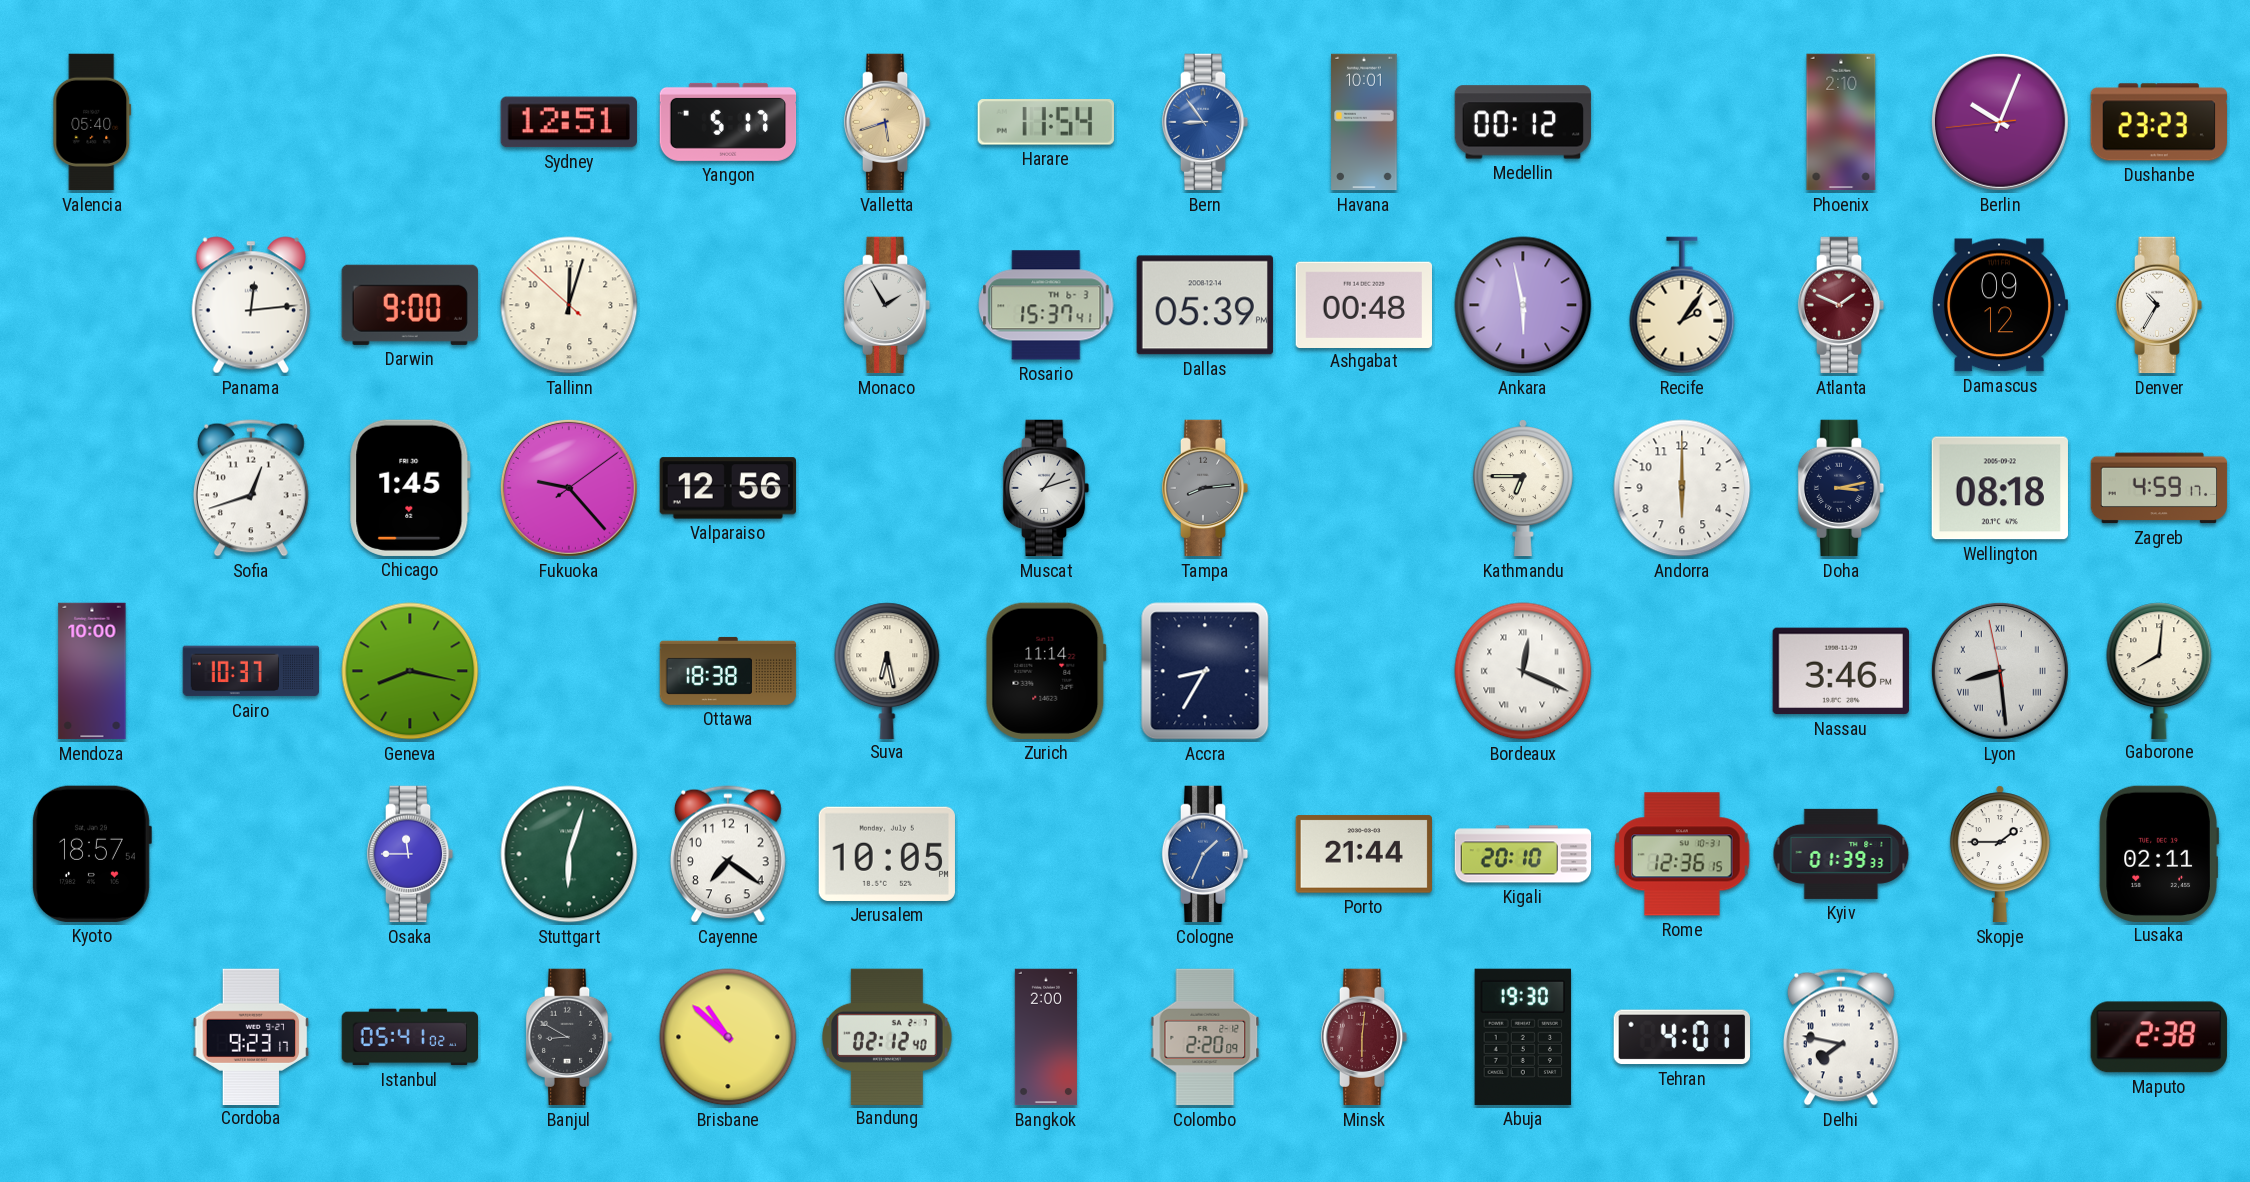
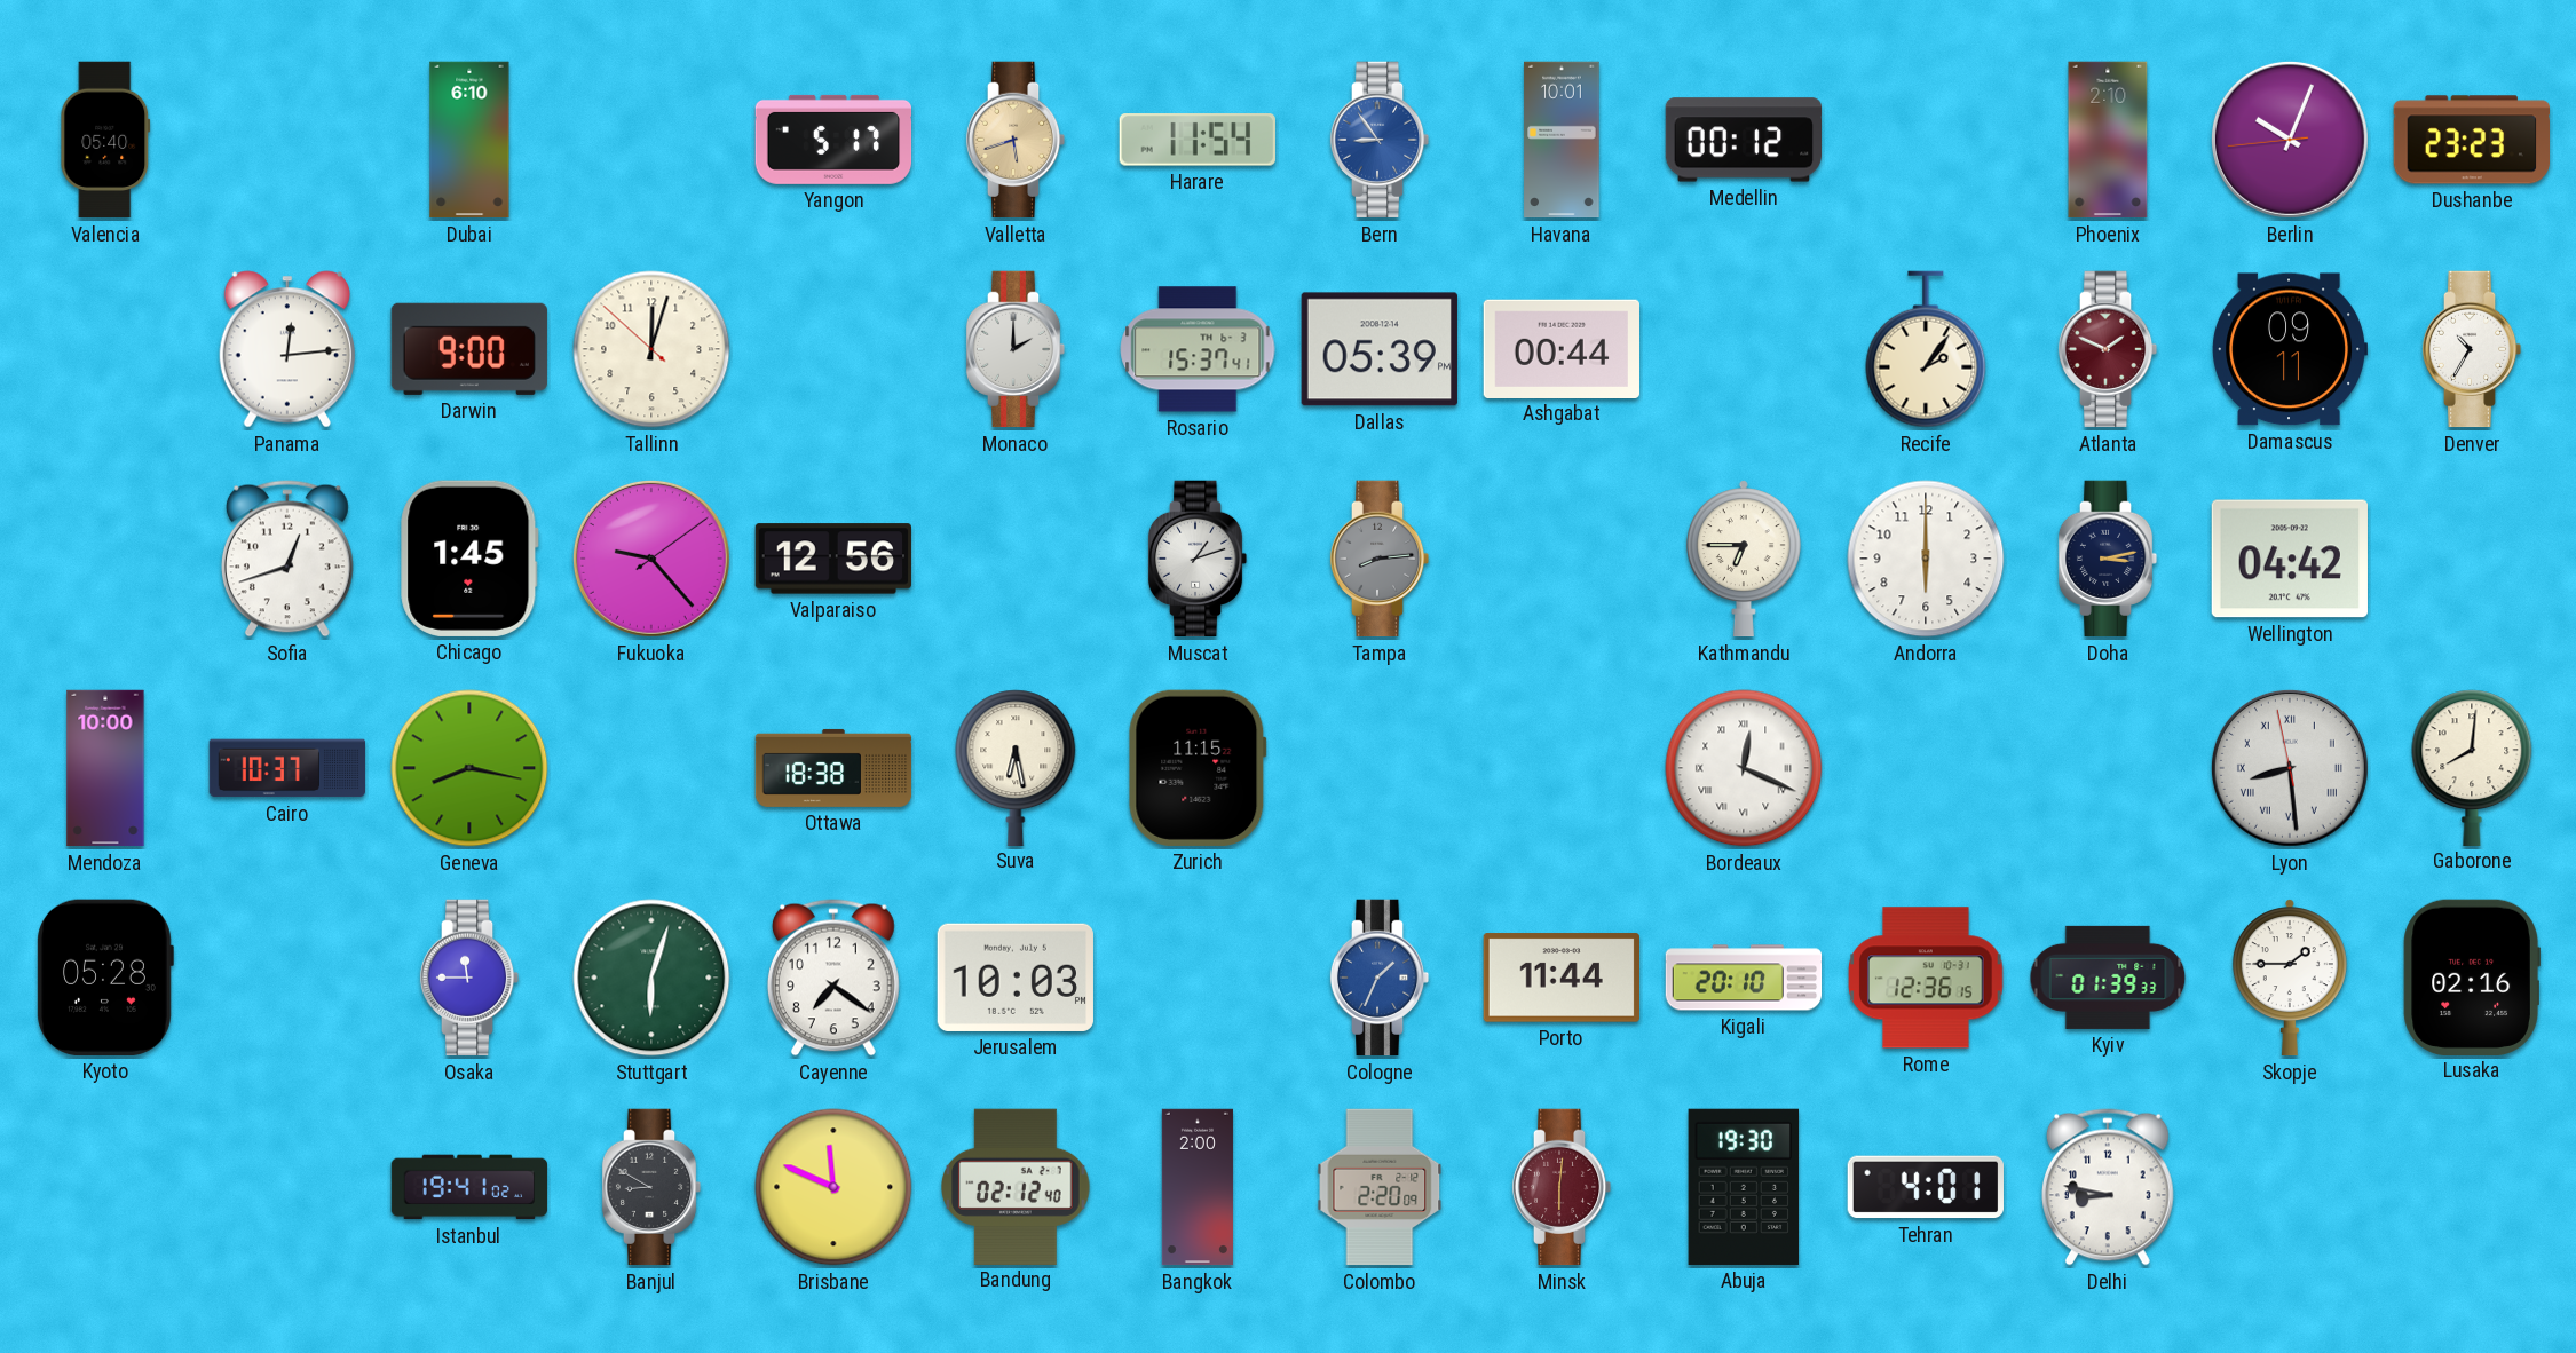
Dubai: none -> 6:10
Sydney: 12:51 -> none
Monaco: 1:55 -> 2:00
Ashgabat: 00:48 -> 00:44
Ankara: 5:58 -> none
Damascus: 09:12 -> 09:11
Wellington: 08:18 -> 04:42
Zagreb: 4:59 -> none
Zurich: 11:14 -> 11:15
Accra: 8:35 -> none
Nassau: 3:46 -> none
Kyoto: 18:57 -> 05:28
Jerusalem: 10:05 -> 10:03
Porto: 21:44 -> 11:44
Lusaka: 02:11 -> 02:16
Cordoba: 9:23 -> none
Istanbul: 05:41 -> 19:41
Brisbane: 10:52 -> 11:49
Delhi: 7:47 -> 8:47
Maputo: 2:38 -> none
